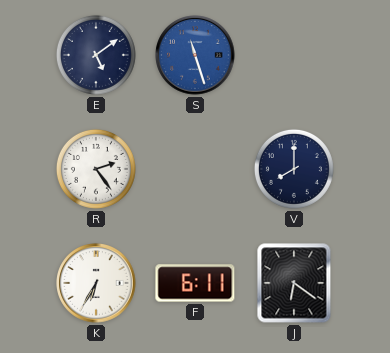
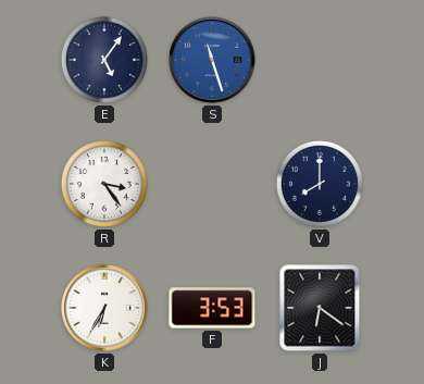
E: 5:09 -> 5:06
R: 2:24 -> 3:24
F: 6:11 -> 3:53
